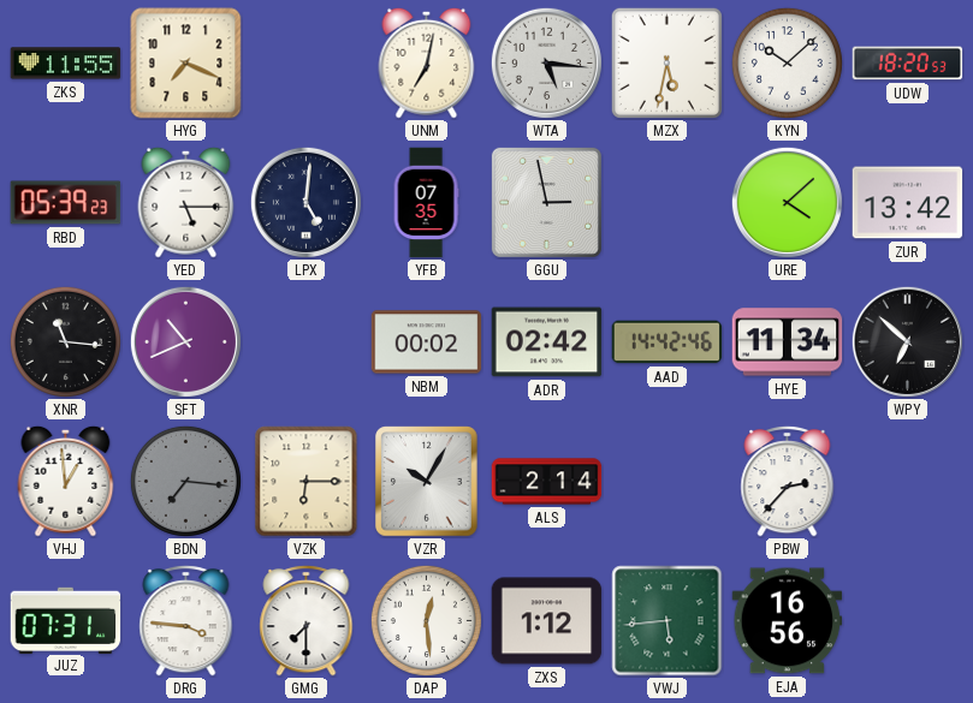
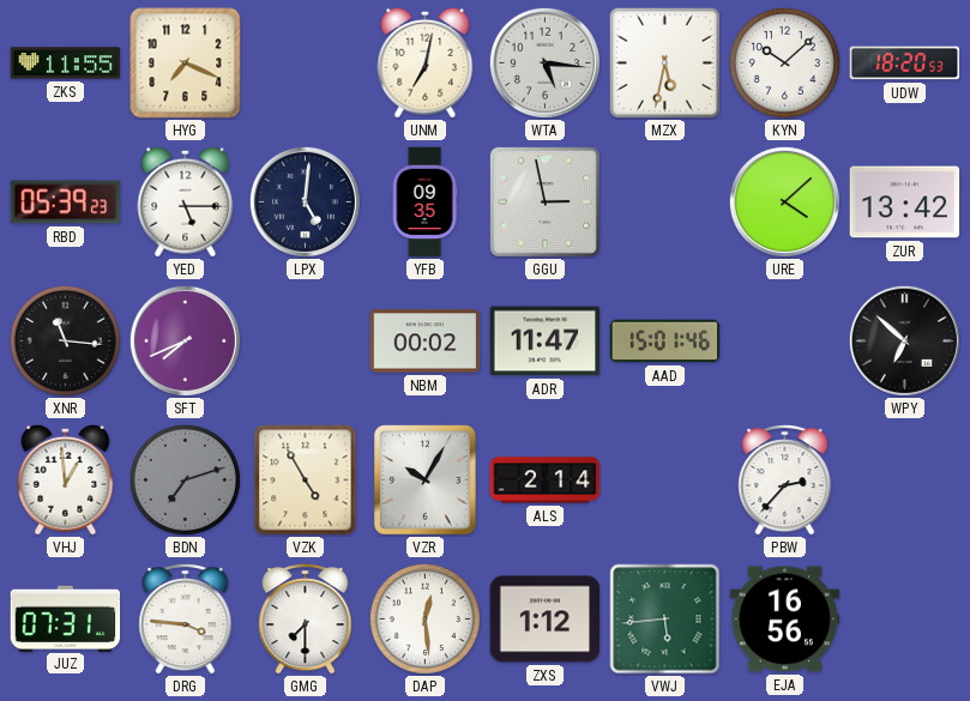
YFB: 07:35 -> 09:35
SFT: 10:41 -> 7:41
ADR: 02:42 -> 11:47
AAD: 14:42 -> 15:01
HYE: 11:34 -> none
BDN: 7:16 -> 7:12
VZK: 6:15 -> 4:55
